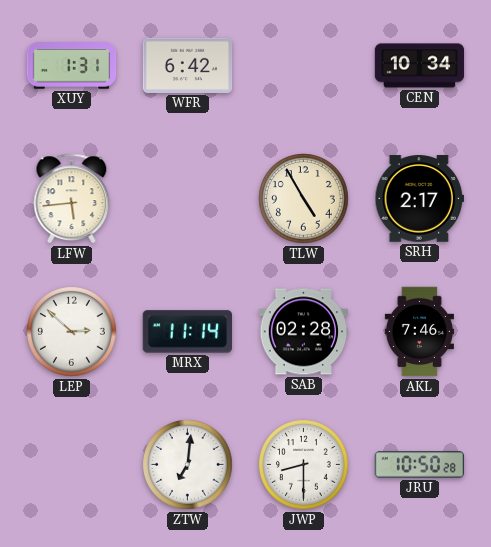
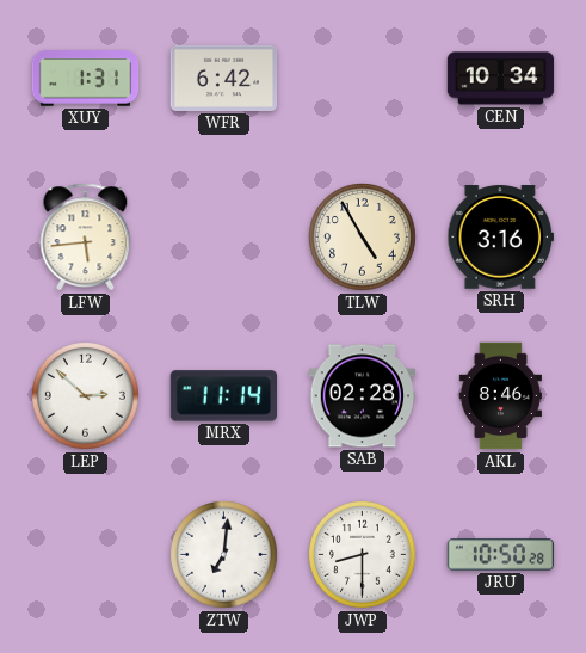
SRH: 2:17 -> 3:16
AKL: 7:46 -> 8:46
